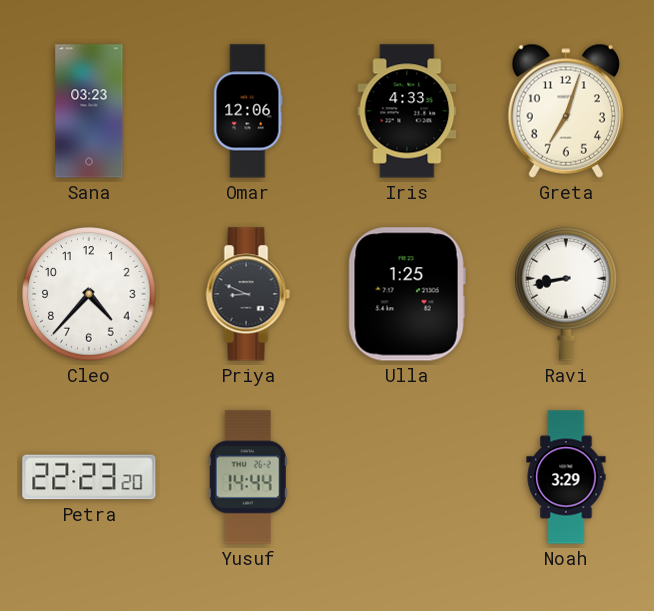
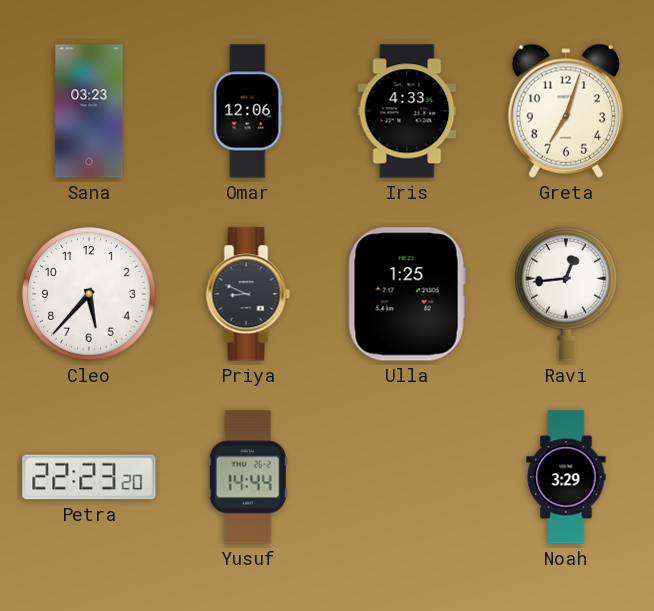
Cleo: 4:37 -> 5:37
Ravi: 8:43 -> 12:44
